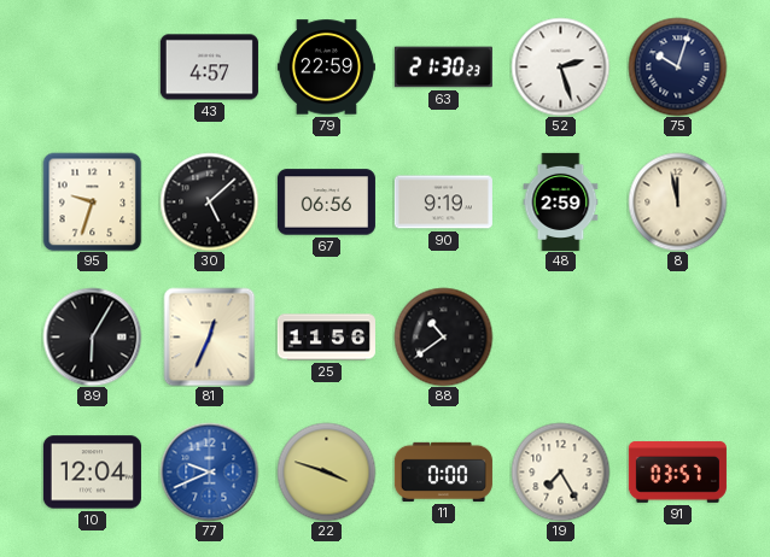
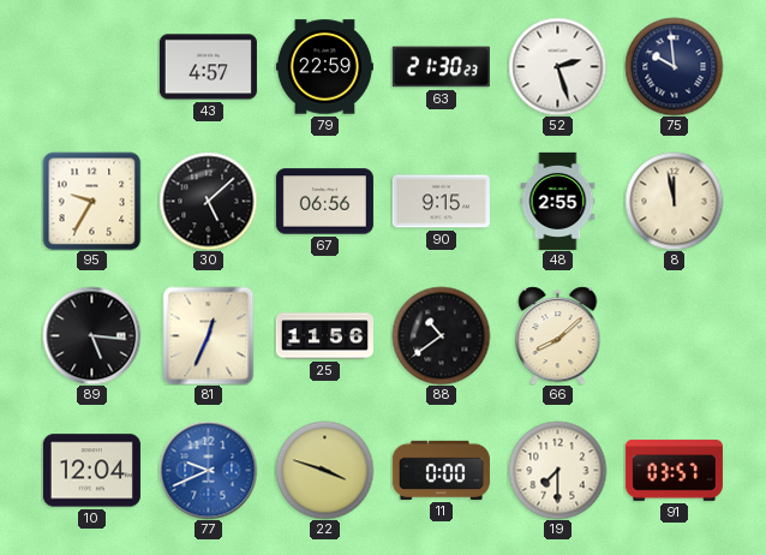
75: 10:03 -> 9:59
95: 9:33 -> 9:35
90: 9:19 -> 9:15
48: 2:59 -> 2:55
89: 6:05 -> 5:16
66: none -> 8:08
19: 7:25 -> 7:30
